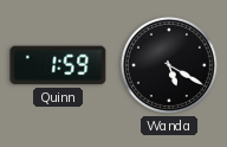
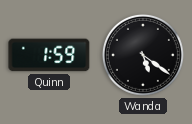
Wanda: 5:20 -> 5:21
